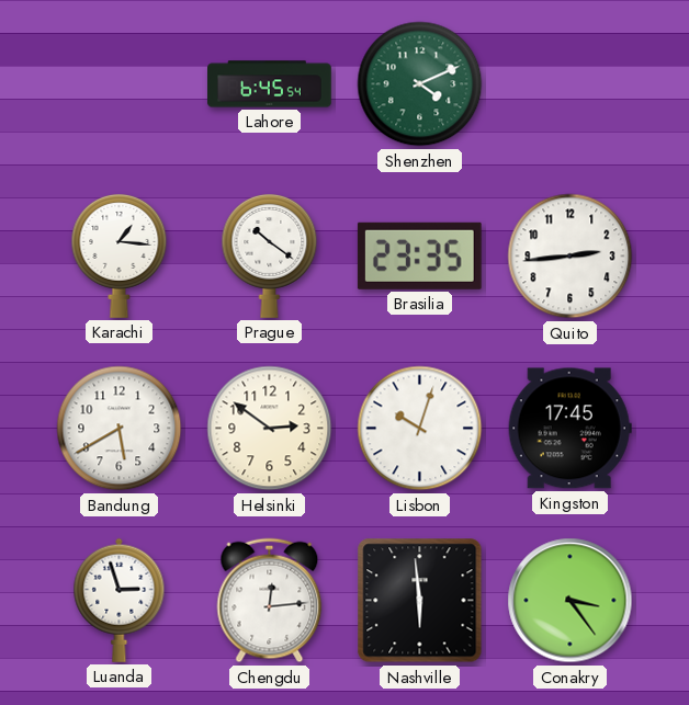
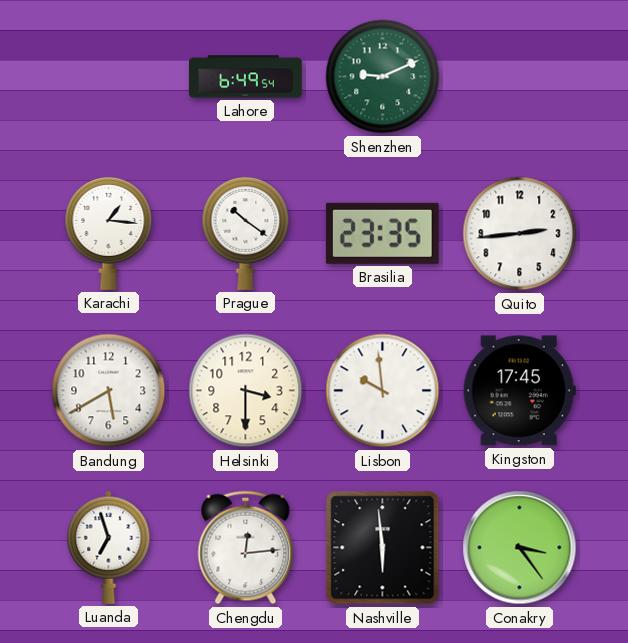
Lahore: 6:45 -> 6:49
Shenzhen: 4:11 -> 9:11
Helsinki: 2:51 -> 3:30
Lisbon: 10:03 -> 9:59
Luanda: 2:57 -> 6:57
